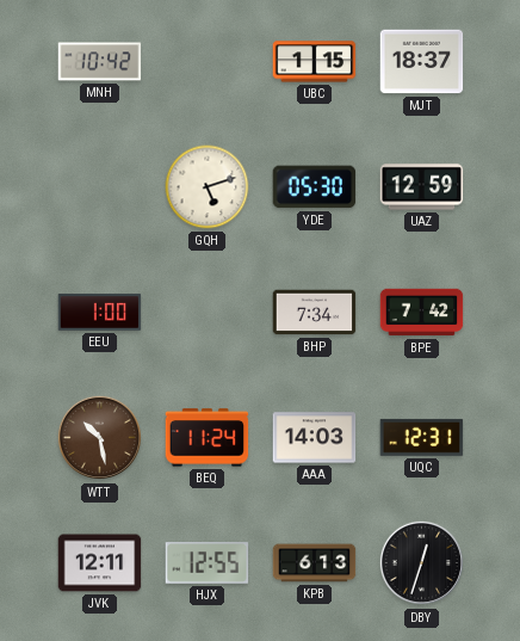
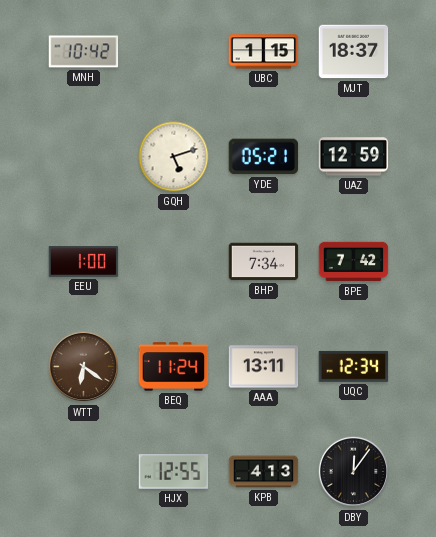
YDE: 05:30 -> 05:21
WTT: 10:28 -> 6:21
AAA: 14:03 -> 13:11
UQC: 12:31 -> 12:34
JVK: 12:11 -> none
KPB: 6:13 -> 4:13
DBY: 12:33 -> 12:06
